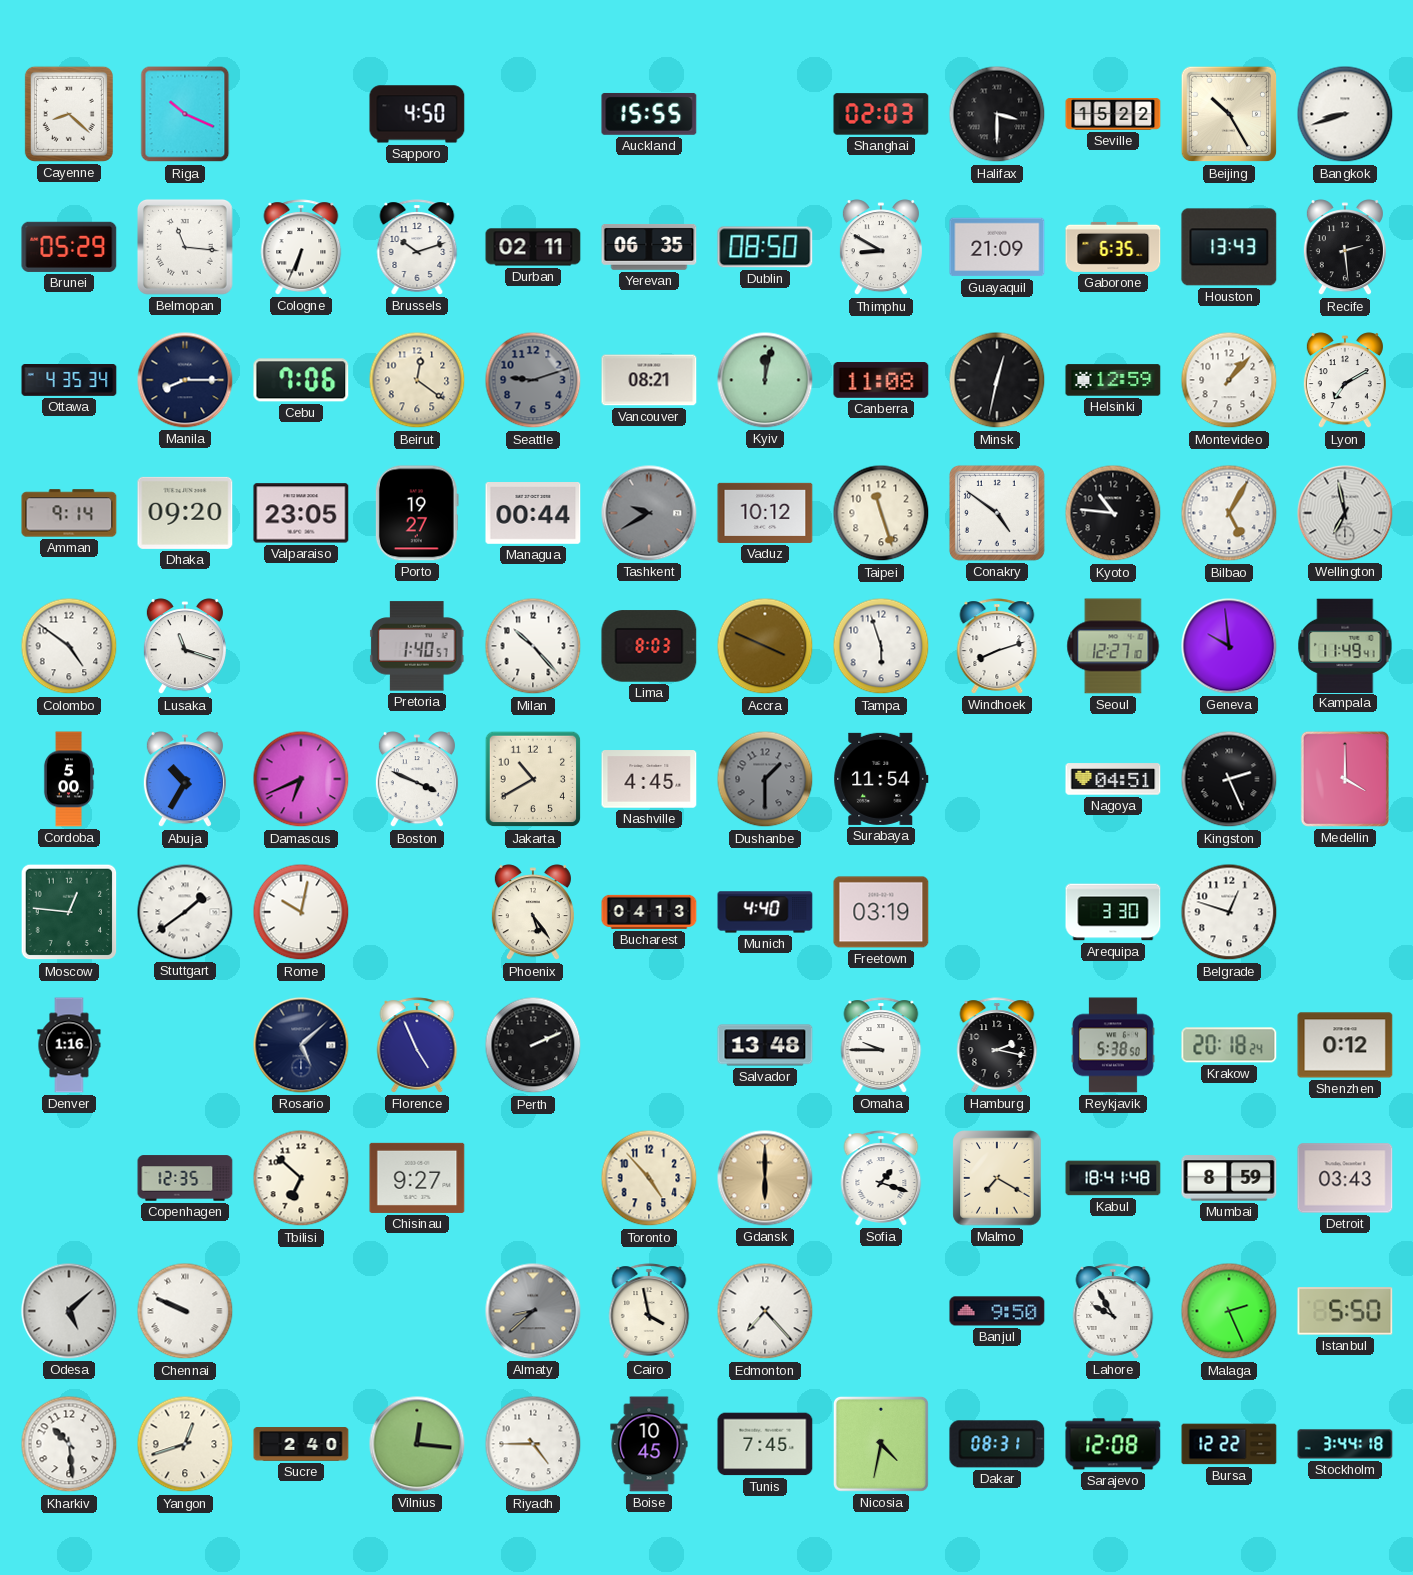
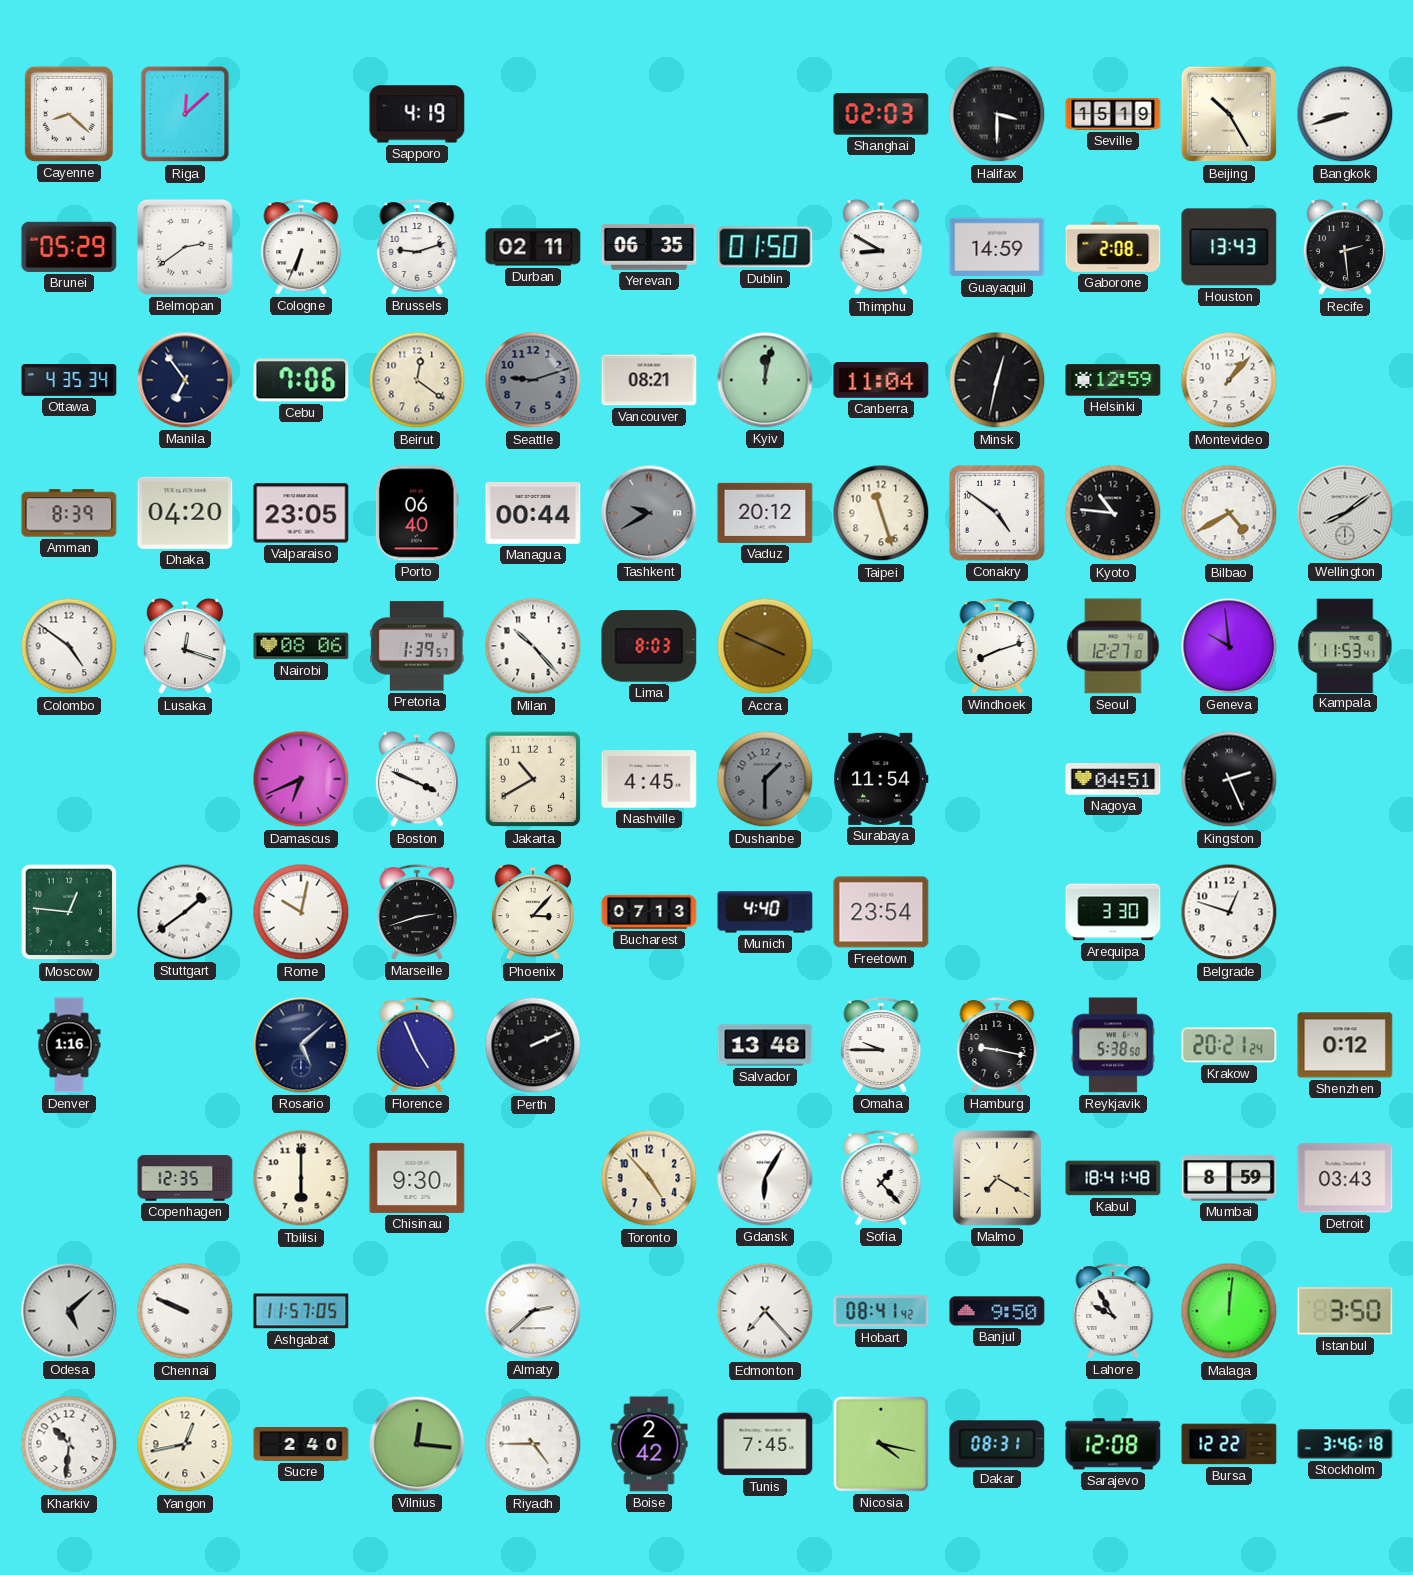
Riga: 10:19 -> 12:08
Sapporo: 4:50 -> 4:19
Auckland: 15:55 -> none
Seville: 15:22 -> 15:19
Belmopan: 11:16 -> 2:39
Brussels: 10:12 -> 9:12
Dublin: 08:50 -> 01:50
Guayaquil: 21:09 -> 14:59
Gaborone: 6:35 -> 2:08
Manila: 8:15 -> 6:54
Canberra: 11:08 -> 11:04
Lyon: 7:10 -> none
Amman: 9:14 -> 8:39
Dhaka: 09:20 -> 04:20
Porto: 19:27 -> 06:40
Vaduz: 10:12 -> 20:12
Bilbao: 5:05 -> 4:40
Wellington: 6:58 -> 8:09
Lusaka: 11:18 -> 12:18
Nairobi: none -> 08:06
Pretoria: 1:40 -> 1:39
Tampa: 5:57 -> none
Kampala: 11:49 -> 11:53
Cordoba: 5:00 -> none
Abuja: 10:35 -> none
Medellin: 4:00 -> none
Marseille: none -> 2:42
Phoenix: 5:24 -> 3:07
Bucharest: 04:13 -> 07:13
Freetown: 03:19 -> 23:54
Hamburg: 2:17 -> 9:17
Krakow: 20:18 -> 20:21
Tbilisi: 6:52 -> 6:00
Chisinau: 9:27 -> 9:30
Gdansk: 6:00 -> 6:05
Gdansk dial: champagne -> white
Sofia: 1:18 -> 1:23
Ashgabat: none -> 11:57
Almaty: 8:38 -> 2:38
Almaty dial: grey -> white
Cairo: 3:58 -> none
Hobart: none -> 08:41
Malaga: 2:26 -> 12:01
Istanbul: 5:50 -> 3:50
Kharkiv: 10:29 -> 10:31
Yangon: 12:42 -> 12:43
Boise: 10:45 -> 2:42
Nicosia: 4:32 -> 4:17
Stockholm: 3:44 -> 3:46
